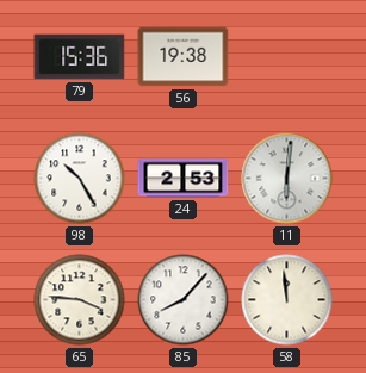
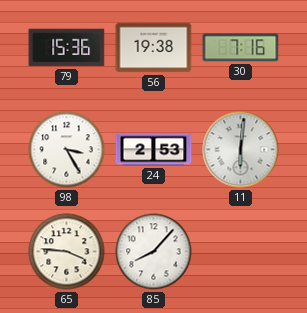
30: none -> 7:16
98: 10:25 -> 3:25
58: 11:59 -> none
